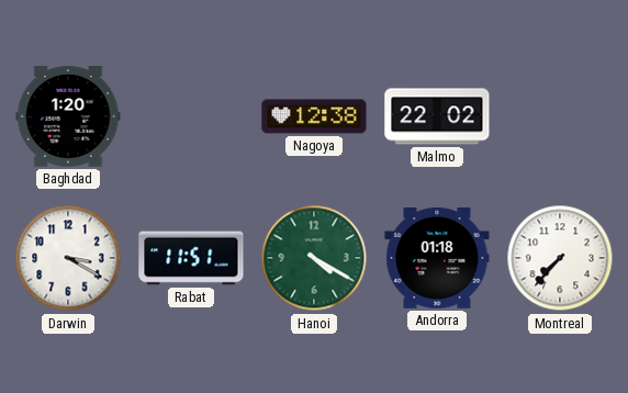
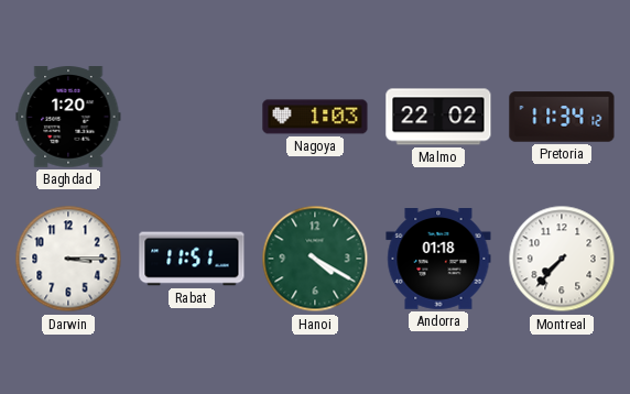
Nagoya: 12:38 -> 1:03
Pretoria: none -> 11:34
Darwin: 3:20 -> 3:15
